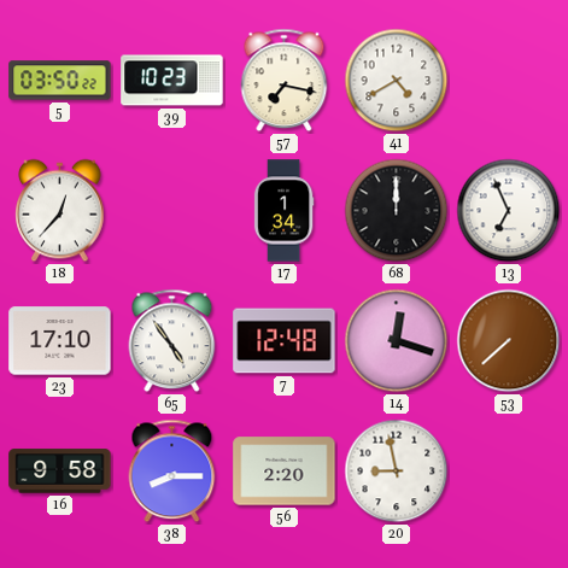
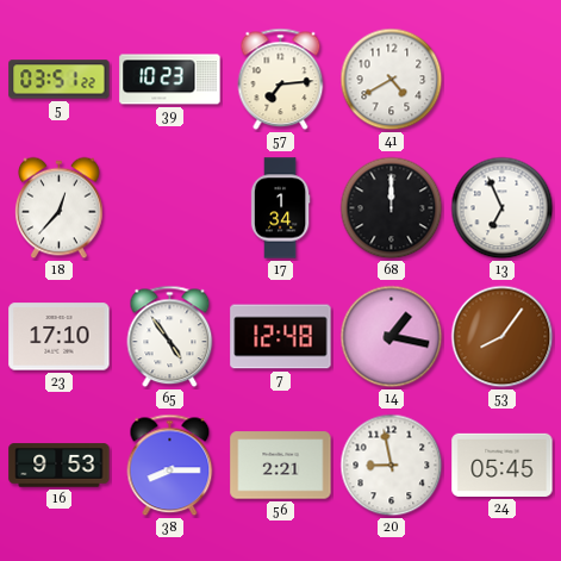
5: 03:50 -> 03:51
57: 7:17 -> 7:14
14: 12:18 -> 1:17
53: 7:38 -> 8:06
16: 9:58 -> 9:53
56: 2:20 -> 2:21
24: none -> 05:45
